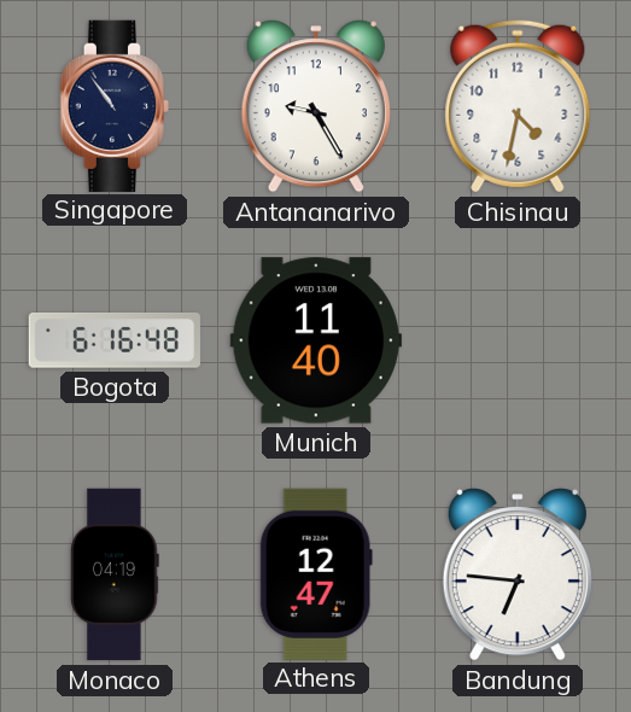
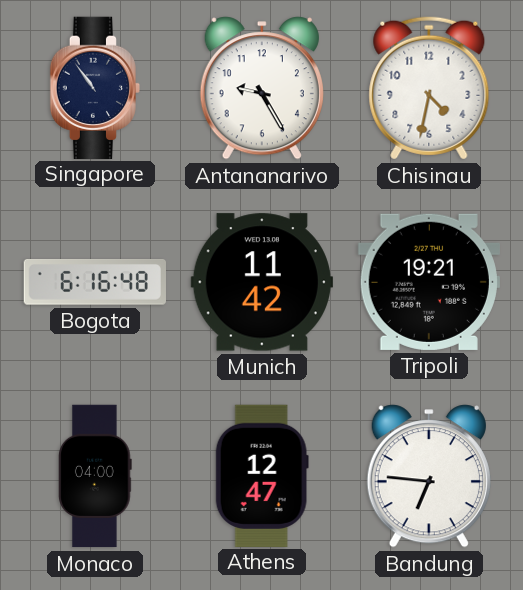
Munich: 11:40 -> 11:42
Tripoli: none -> 19:21
Monaco: 04:19 -> 04:00
